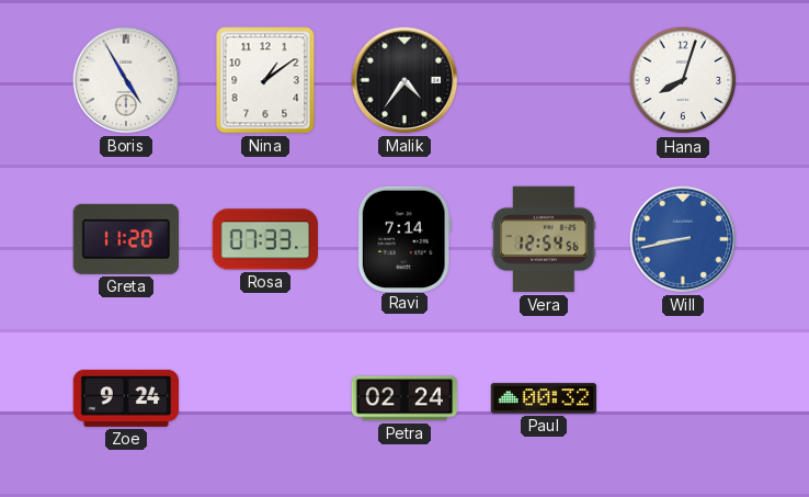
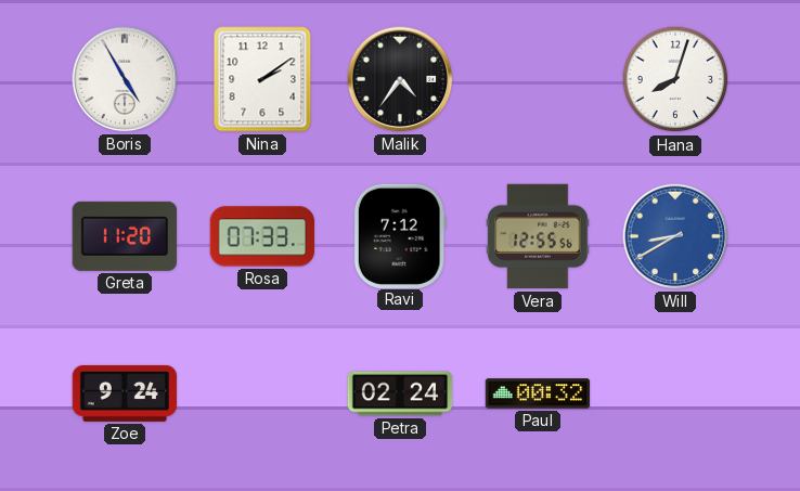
Nina: 1:09 -> 2:09
Ravi: 7:14 -> 7:12
Vera: 12:54 -> 12:55
Will: 8:43 -> 8:40
